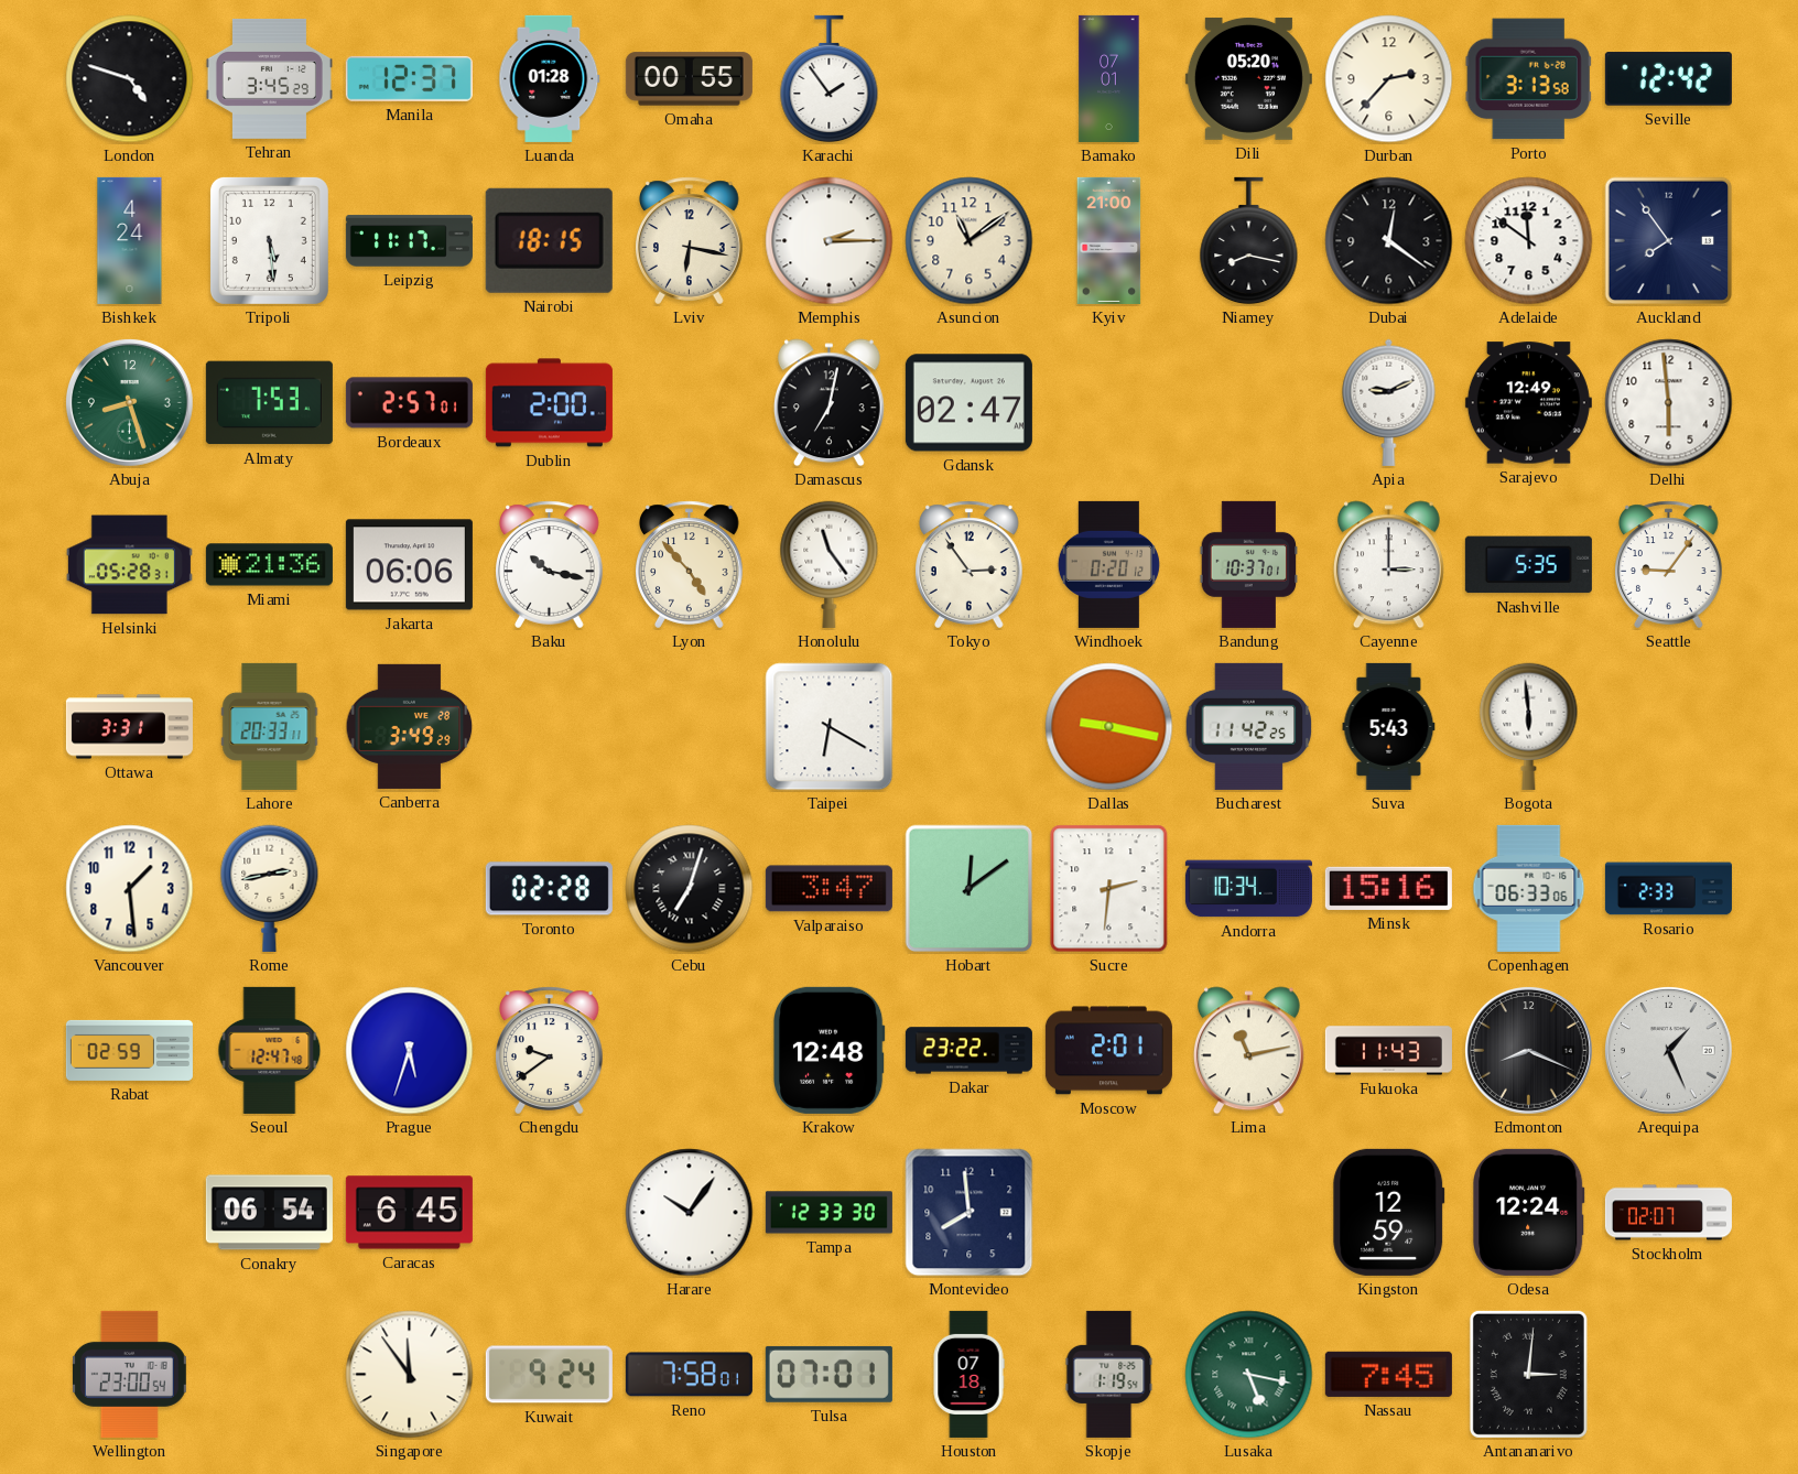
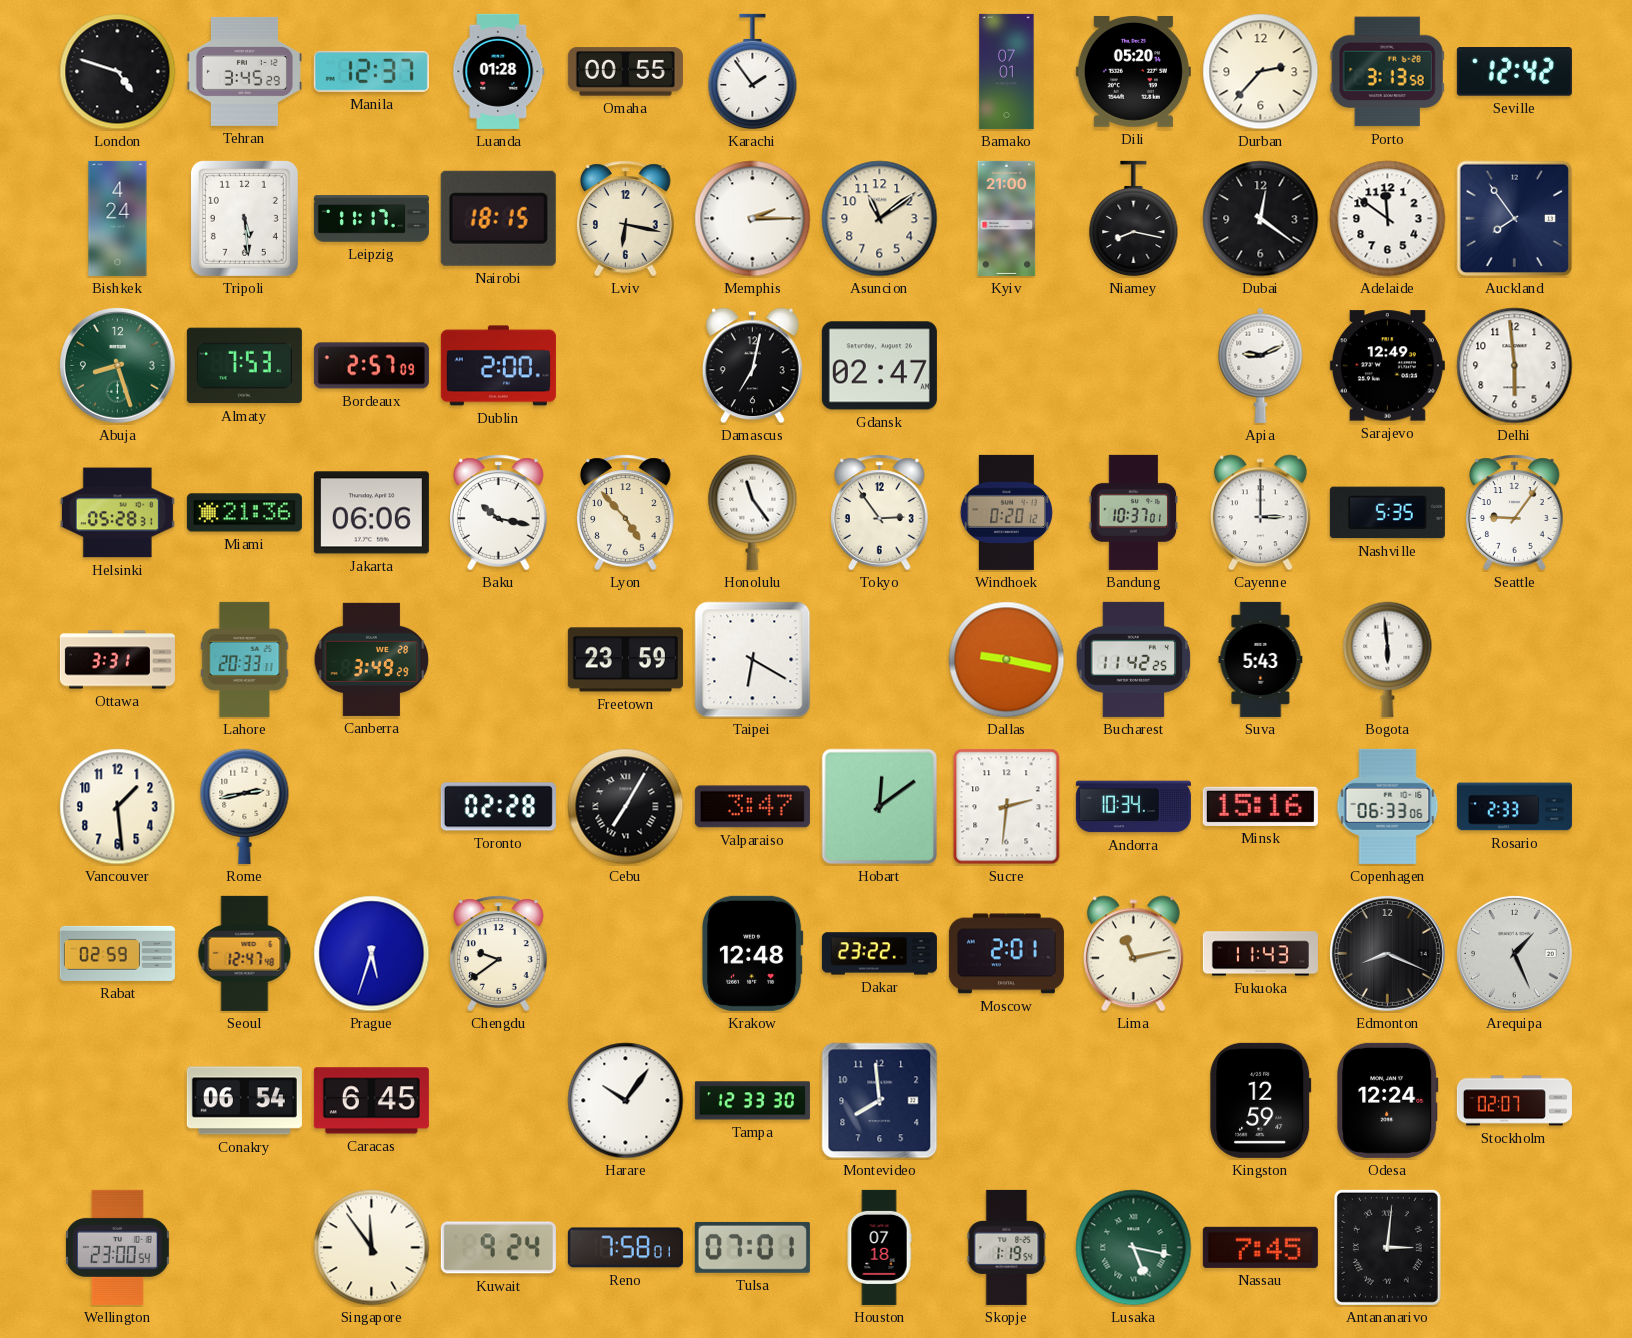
Bordeaux: 2:57:01 -> 2:57:09
Freetown: none -> 23:59
Cebu: 7:03 -> 7:05
